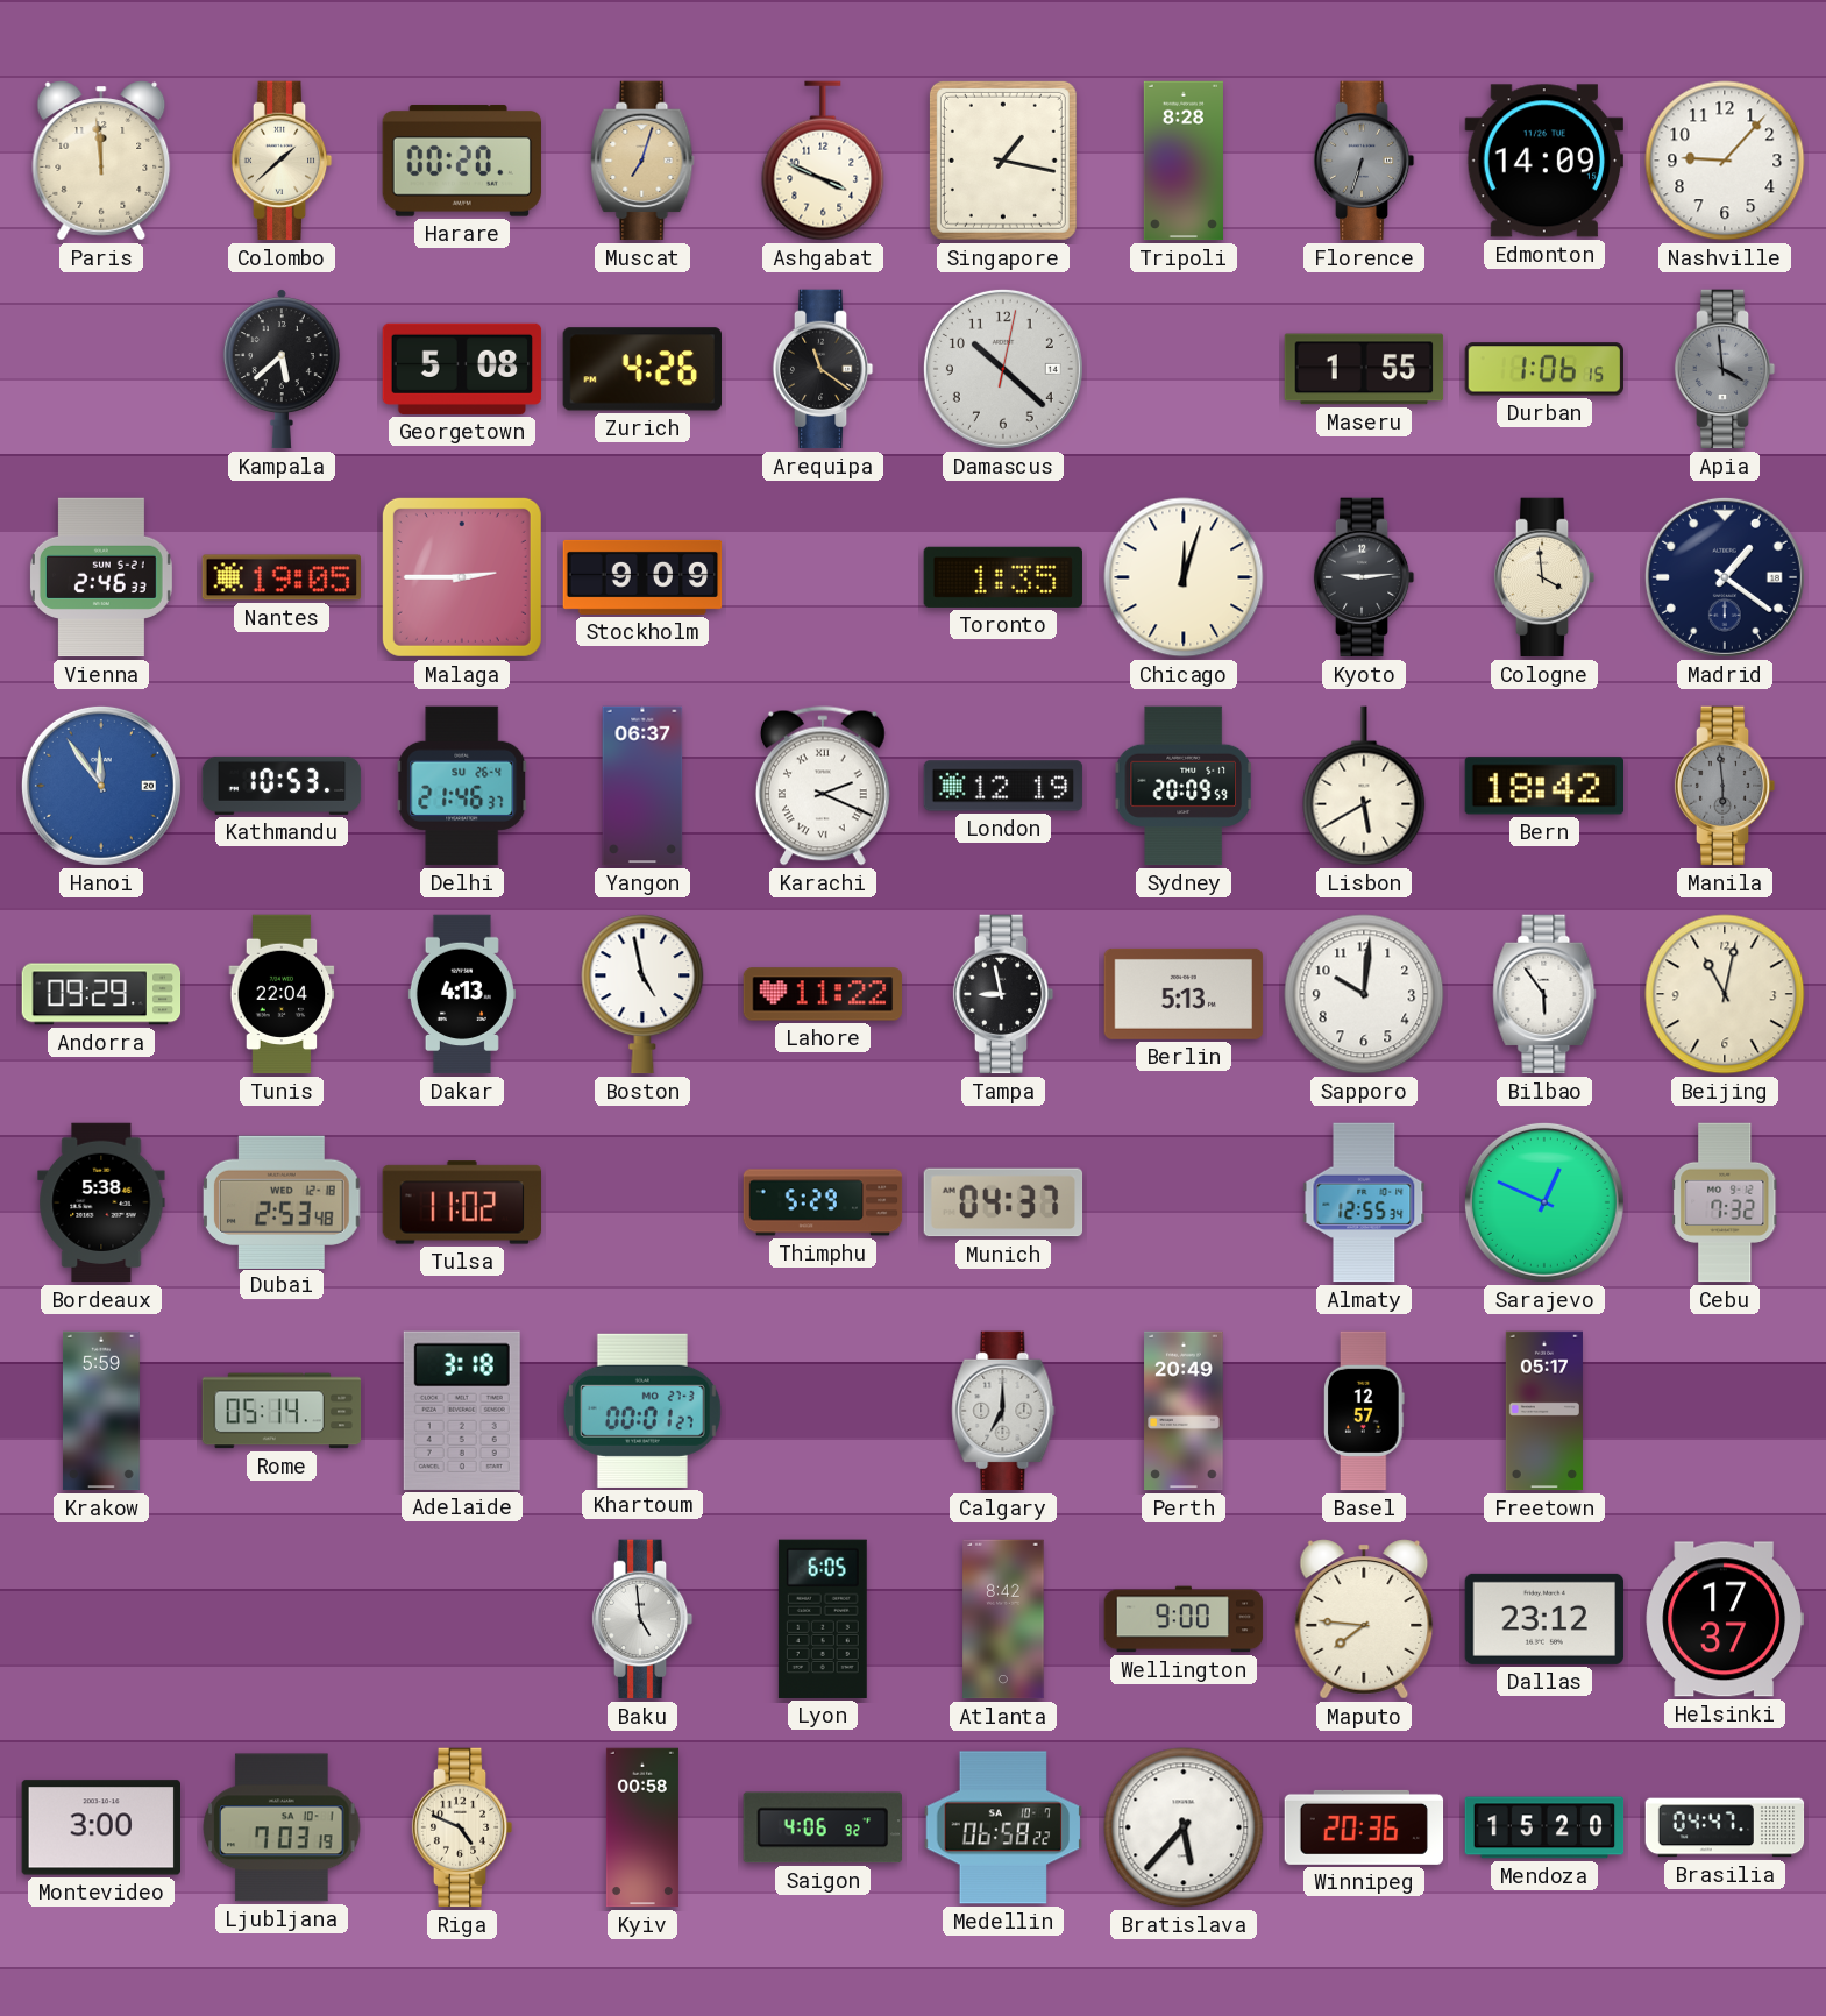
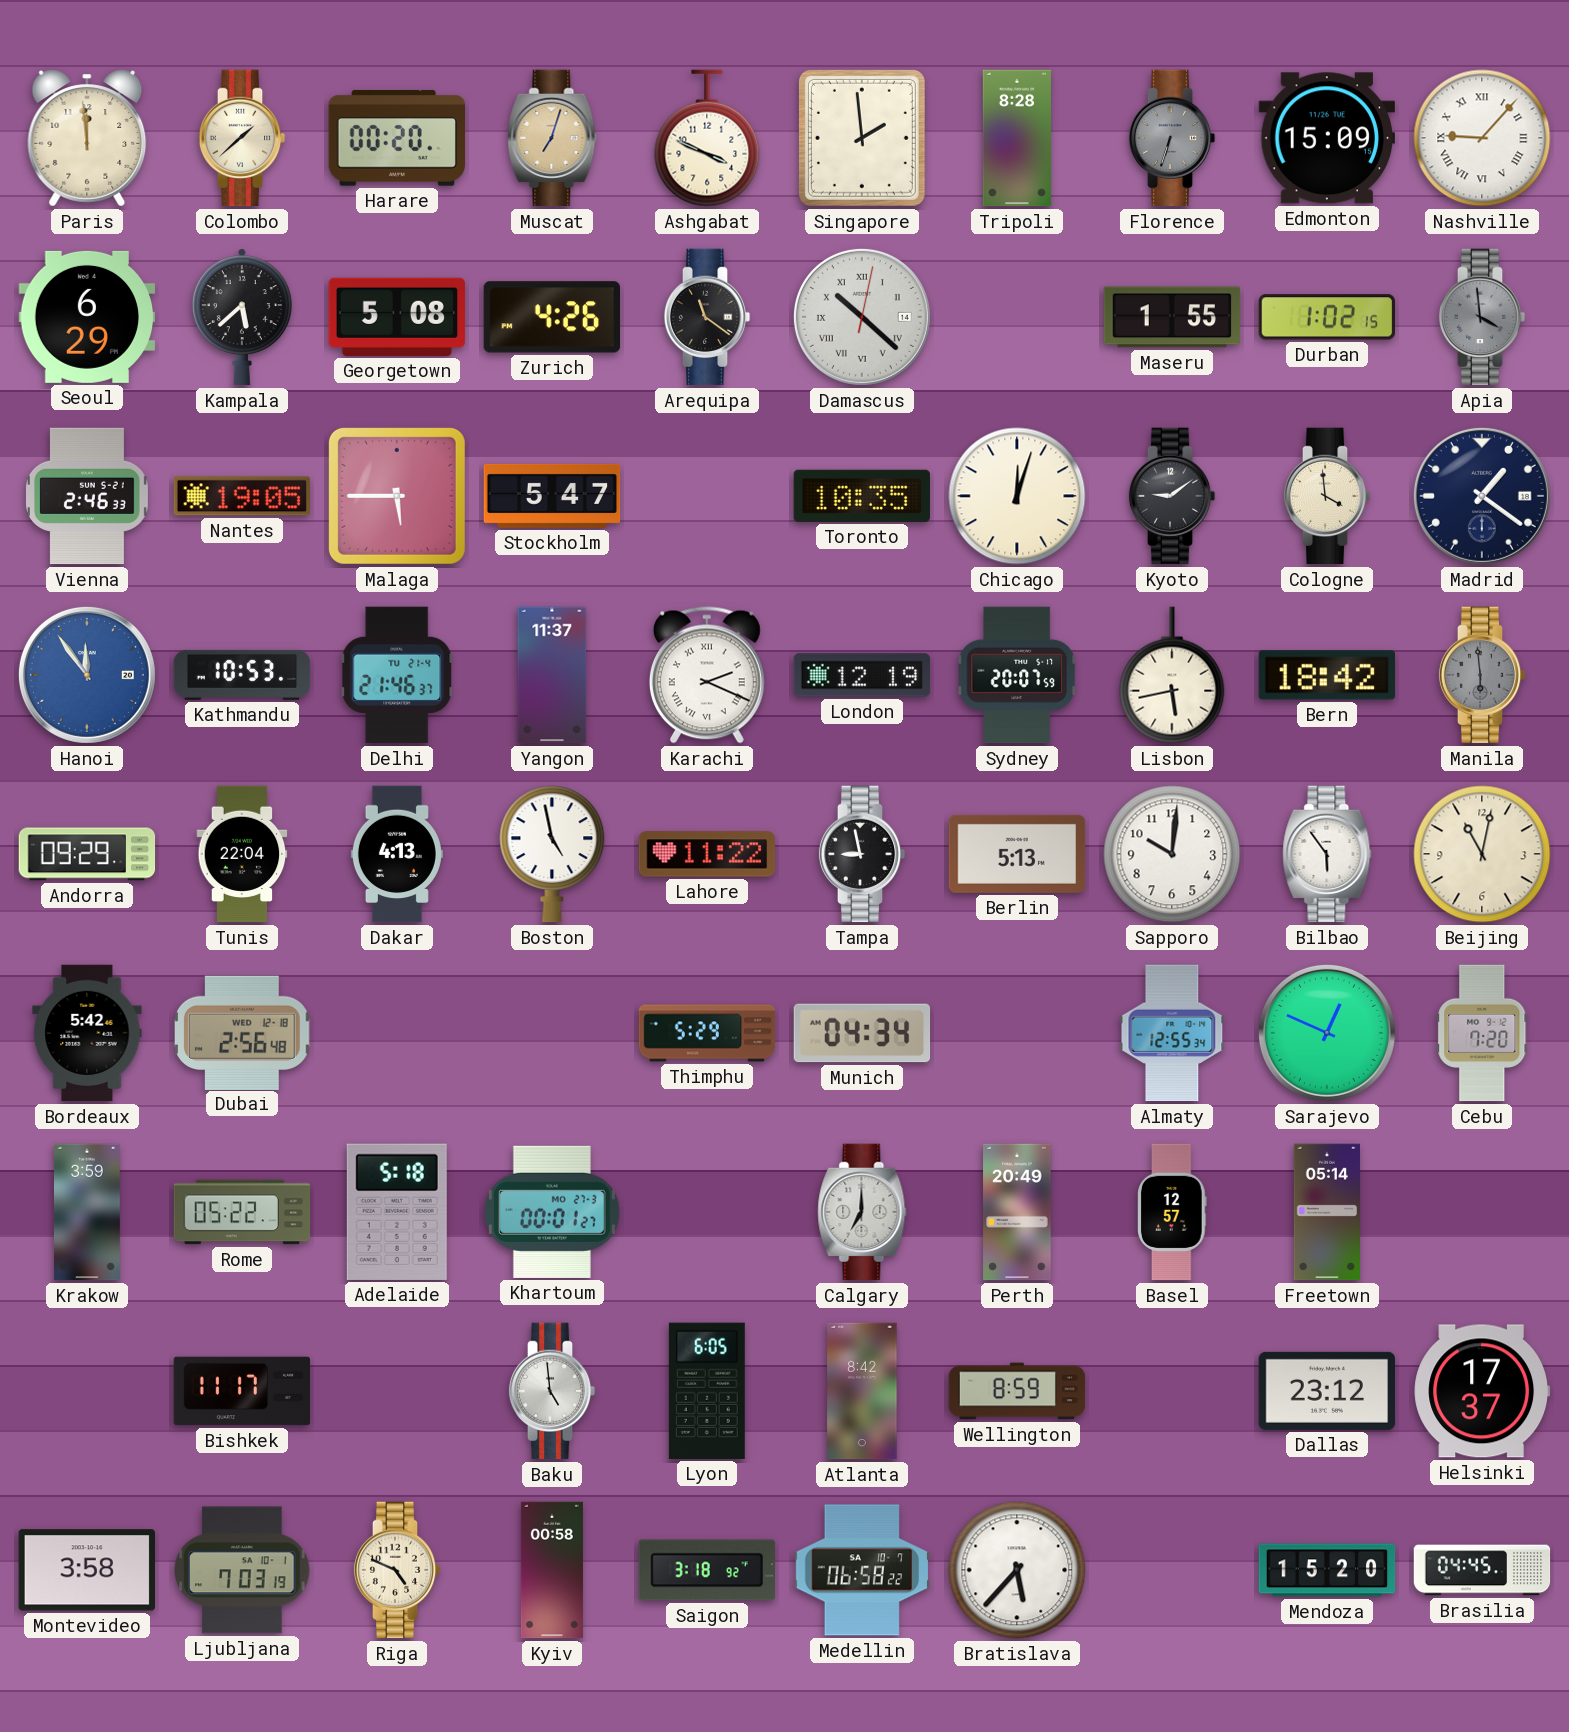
Singapore: 1:17 -> 1:59
Edmonton: 14:09 -> 15:09
Nashville numerals: Arabic -> Roman
Seoul: none -> 6:29
Damascus numerals: Arabic -> Roman
Durban: 1:06 -> 1:02
Malaga: 2:45 -> 5:45
Stockholm: 9:09 -> 5:47
Toronto: 1:35 -> 10:35
Kyoto: 9:14 -> 9:09
Delhi date: SU 26-4 -> TU 21-4
Yangon: 06:37 -> 11:37
Sydney: 20:09 -> 20:07
Lisbon: 5:40 -> 5:43
Bordeaux: 5:38 -> 5:42
Dubai: 2:53 -> 2:56
Tulsa: 11:02 -> none
Munich: 04:37 -> 04:34
Cebu: 7:32 -> 7:20
Krakow: 5:59 -> 3:59
Rome: 05:14 -> 05:22
Adelaide: 3:18 -> 5:18
Freetown: 05:17 -> 05:14
Bishkek: none -> 11:17
Wellington: 9:00 -> 8:59
Maputo: 7:46 -> none
Montevideo: 3:00 -> 3:58
Saigon: 4:06 -> 3:18
Winnipeg: 20:36 -> none
Brasilia: 04:47 -> 04:45
